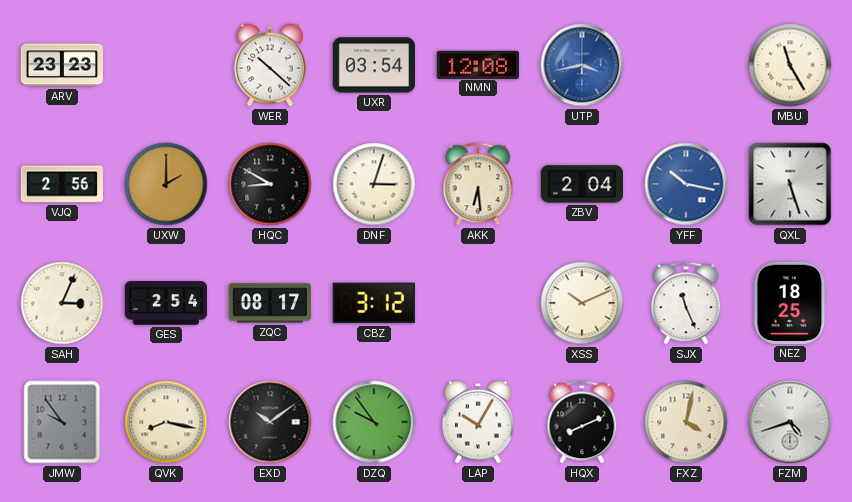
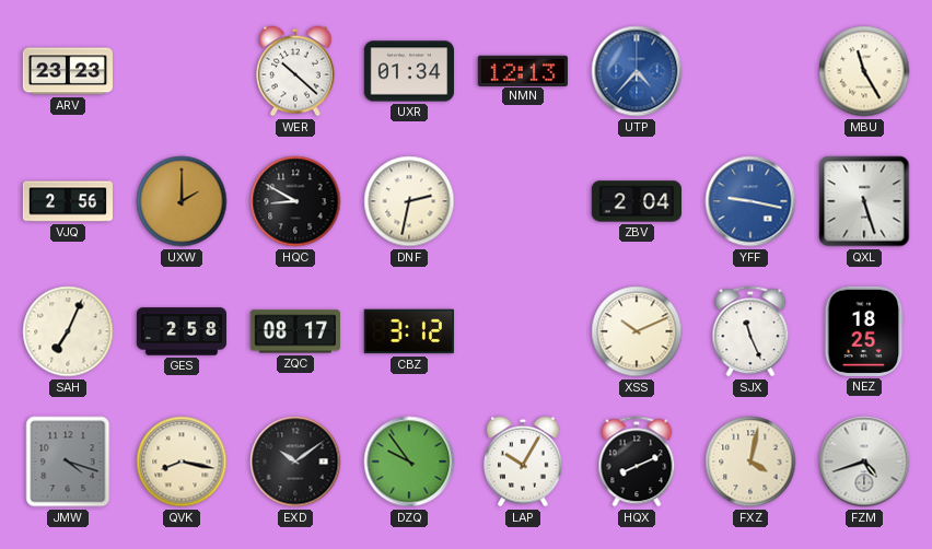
UXR: 03:54 -> 01:34
NMN: 12:08 -> 12:13
UTP: 3:43 -> 4:37
DNF: 3:03 -> 2:32
AKK: 6:29 -> none
YFF: 10:17 -> 9:17
SAH: 3:04 -> 7:04
GES: 2:54 -> 2:58
JMW: 9:54 -> 4:18
